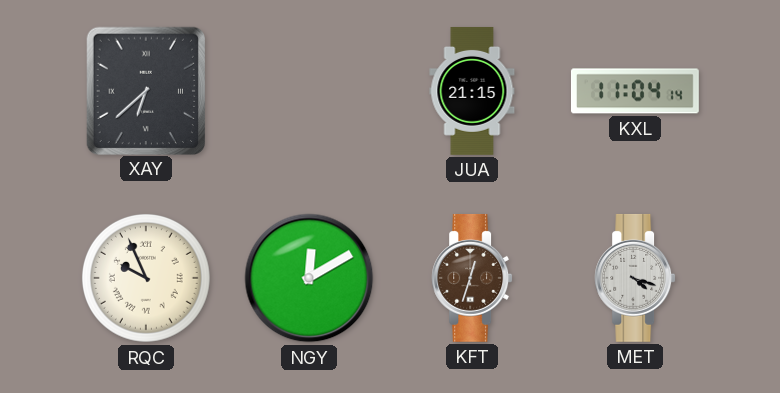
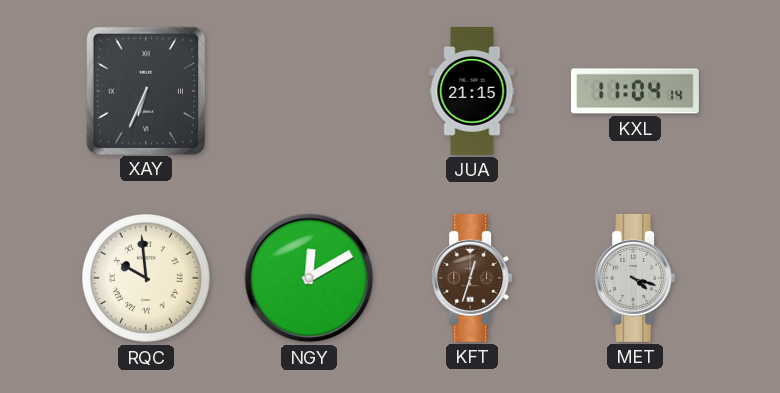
XAY: 6:38 -> 6:34
RQC: 9:56 -> 9:59
